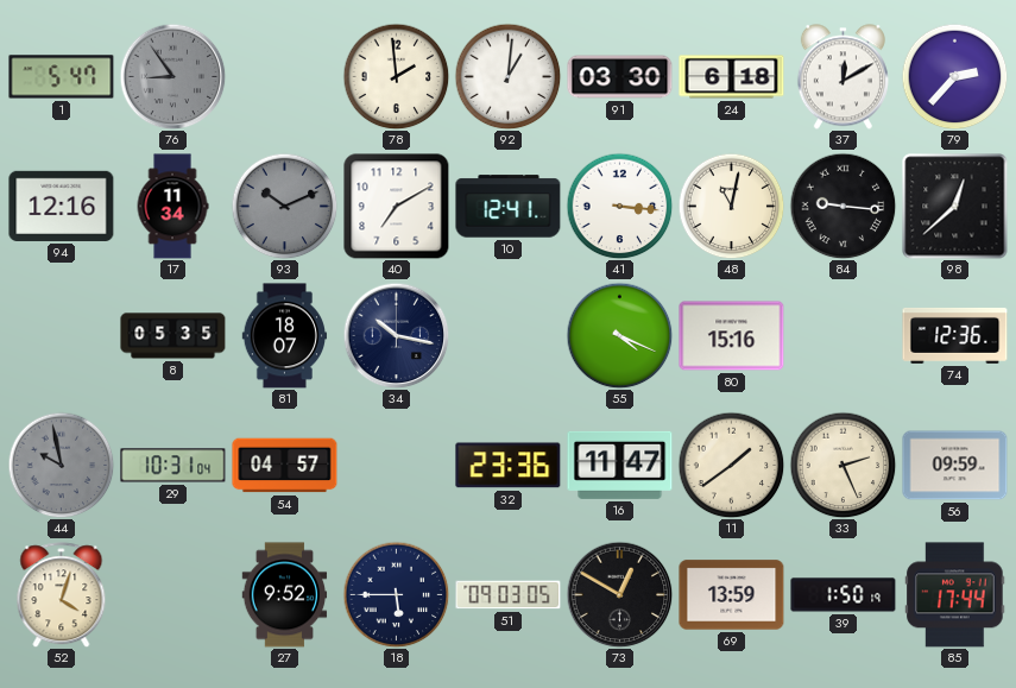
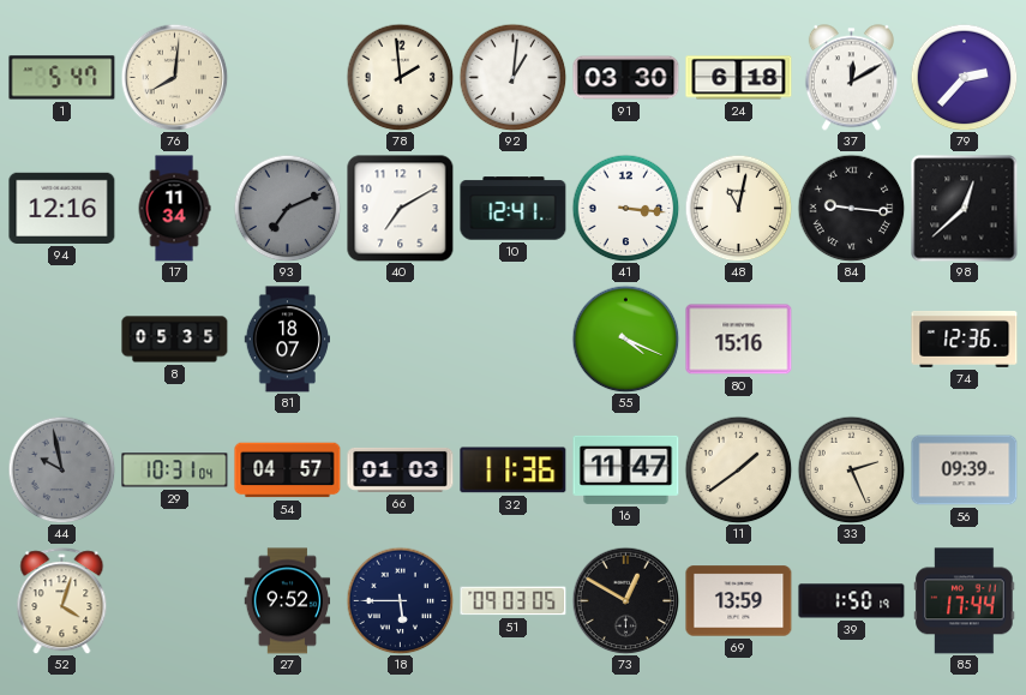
76: 8:54 -> 8:01
76 dial: grey -> cream
93: 10:11 -> 7:11
34: 10:17 -> none
66: none -> 01:03
32: 23:36 -> 11:36
56: 09:59 -> 09:39
